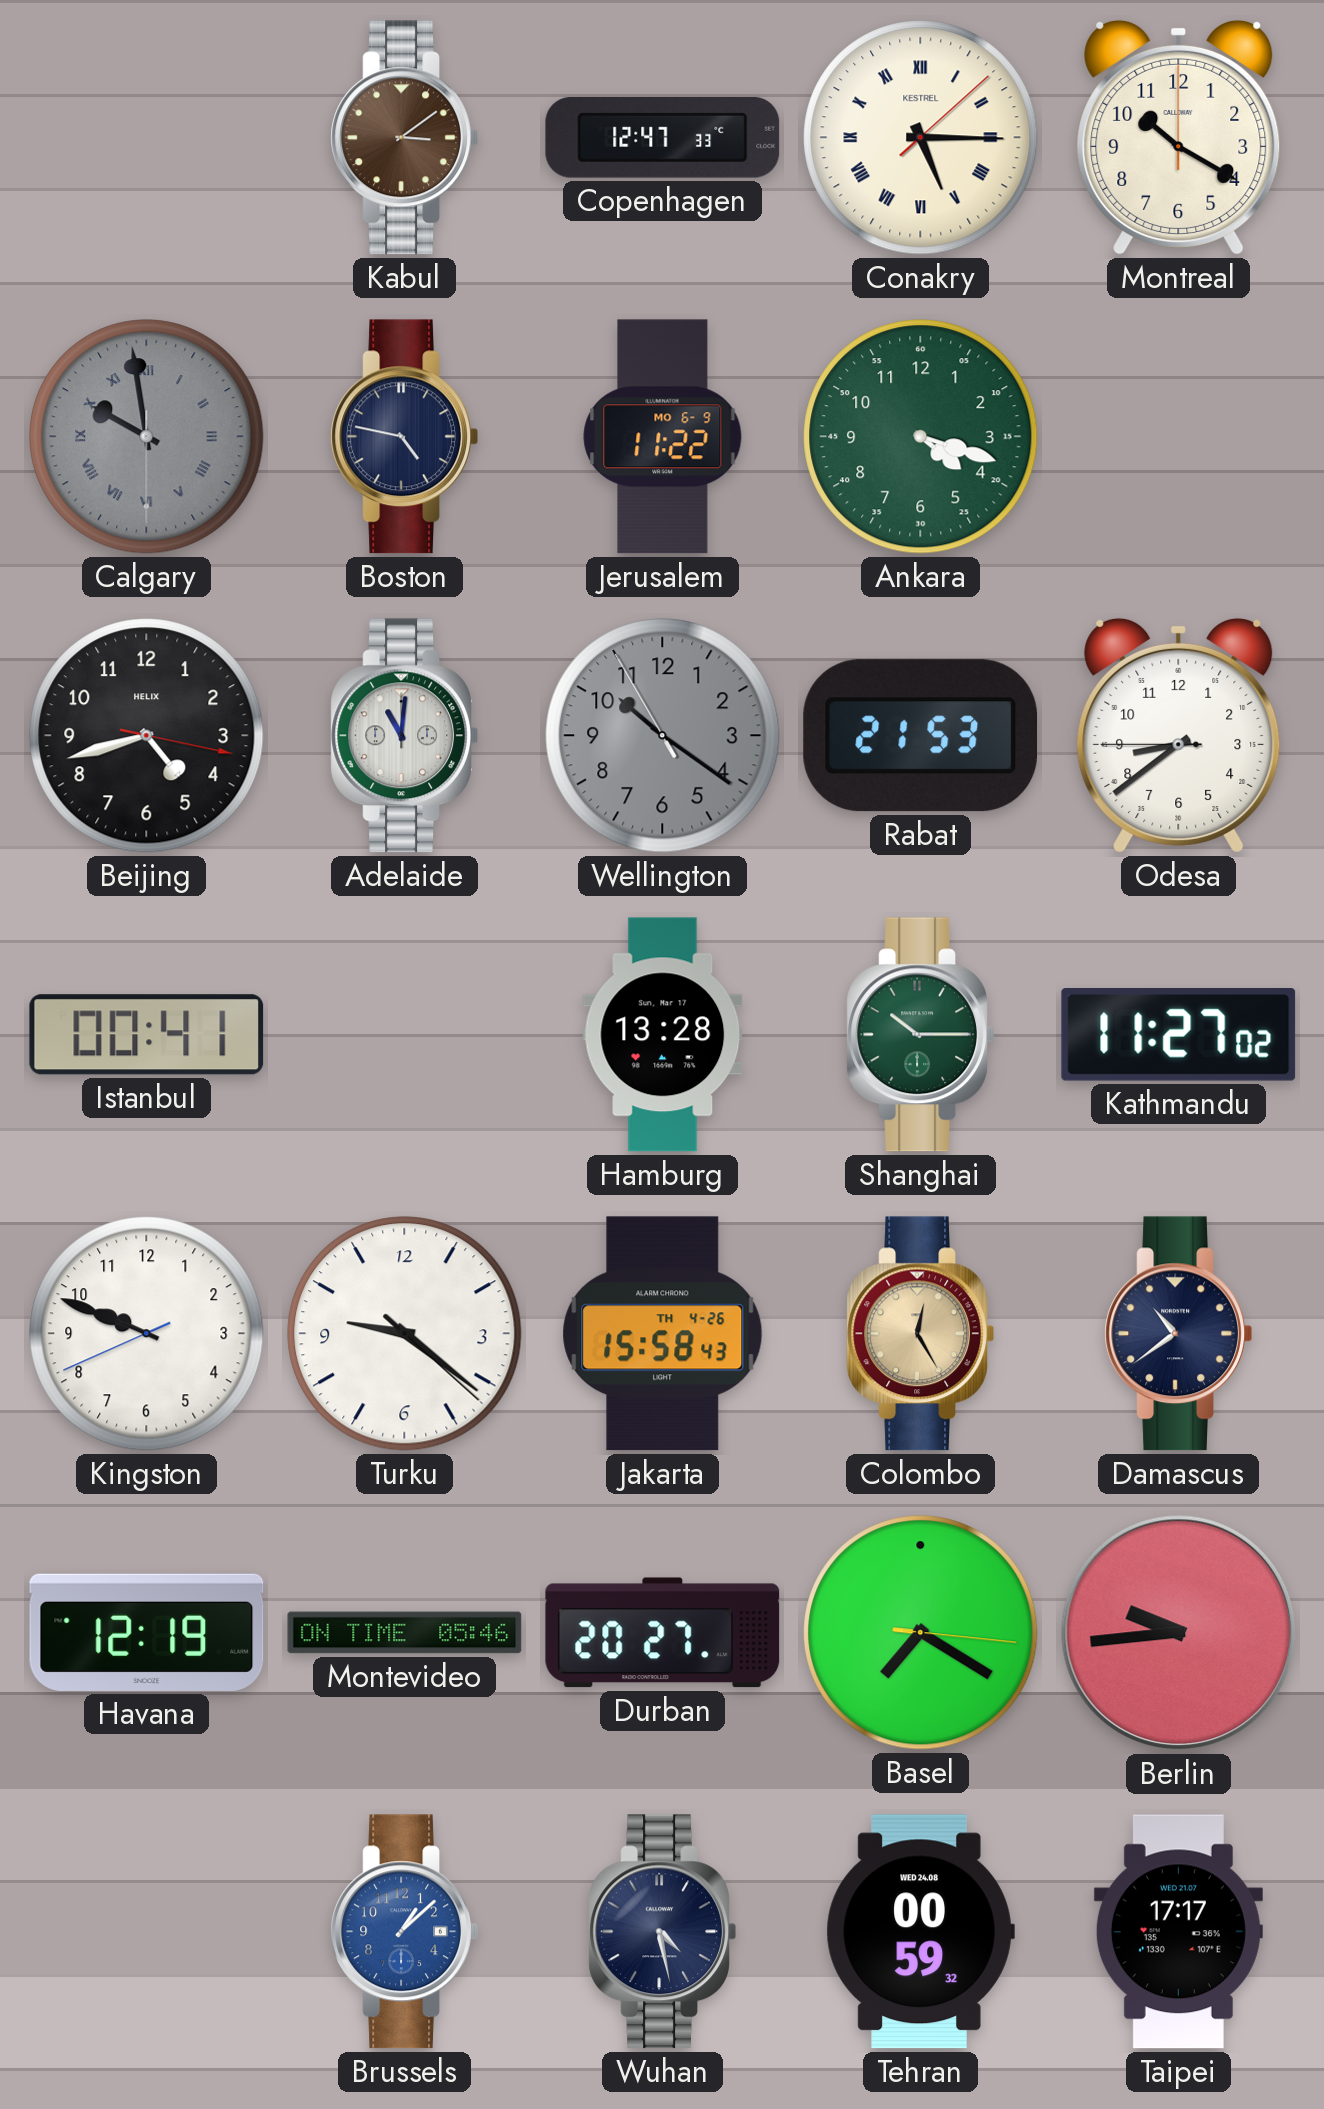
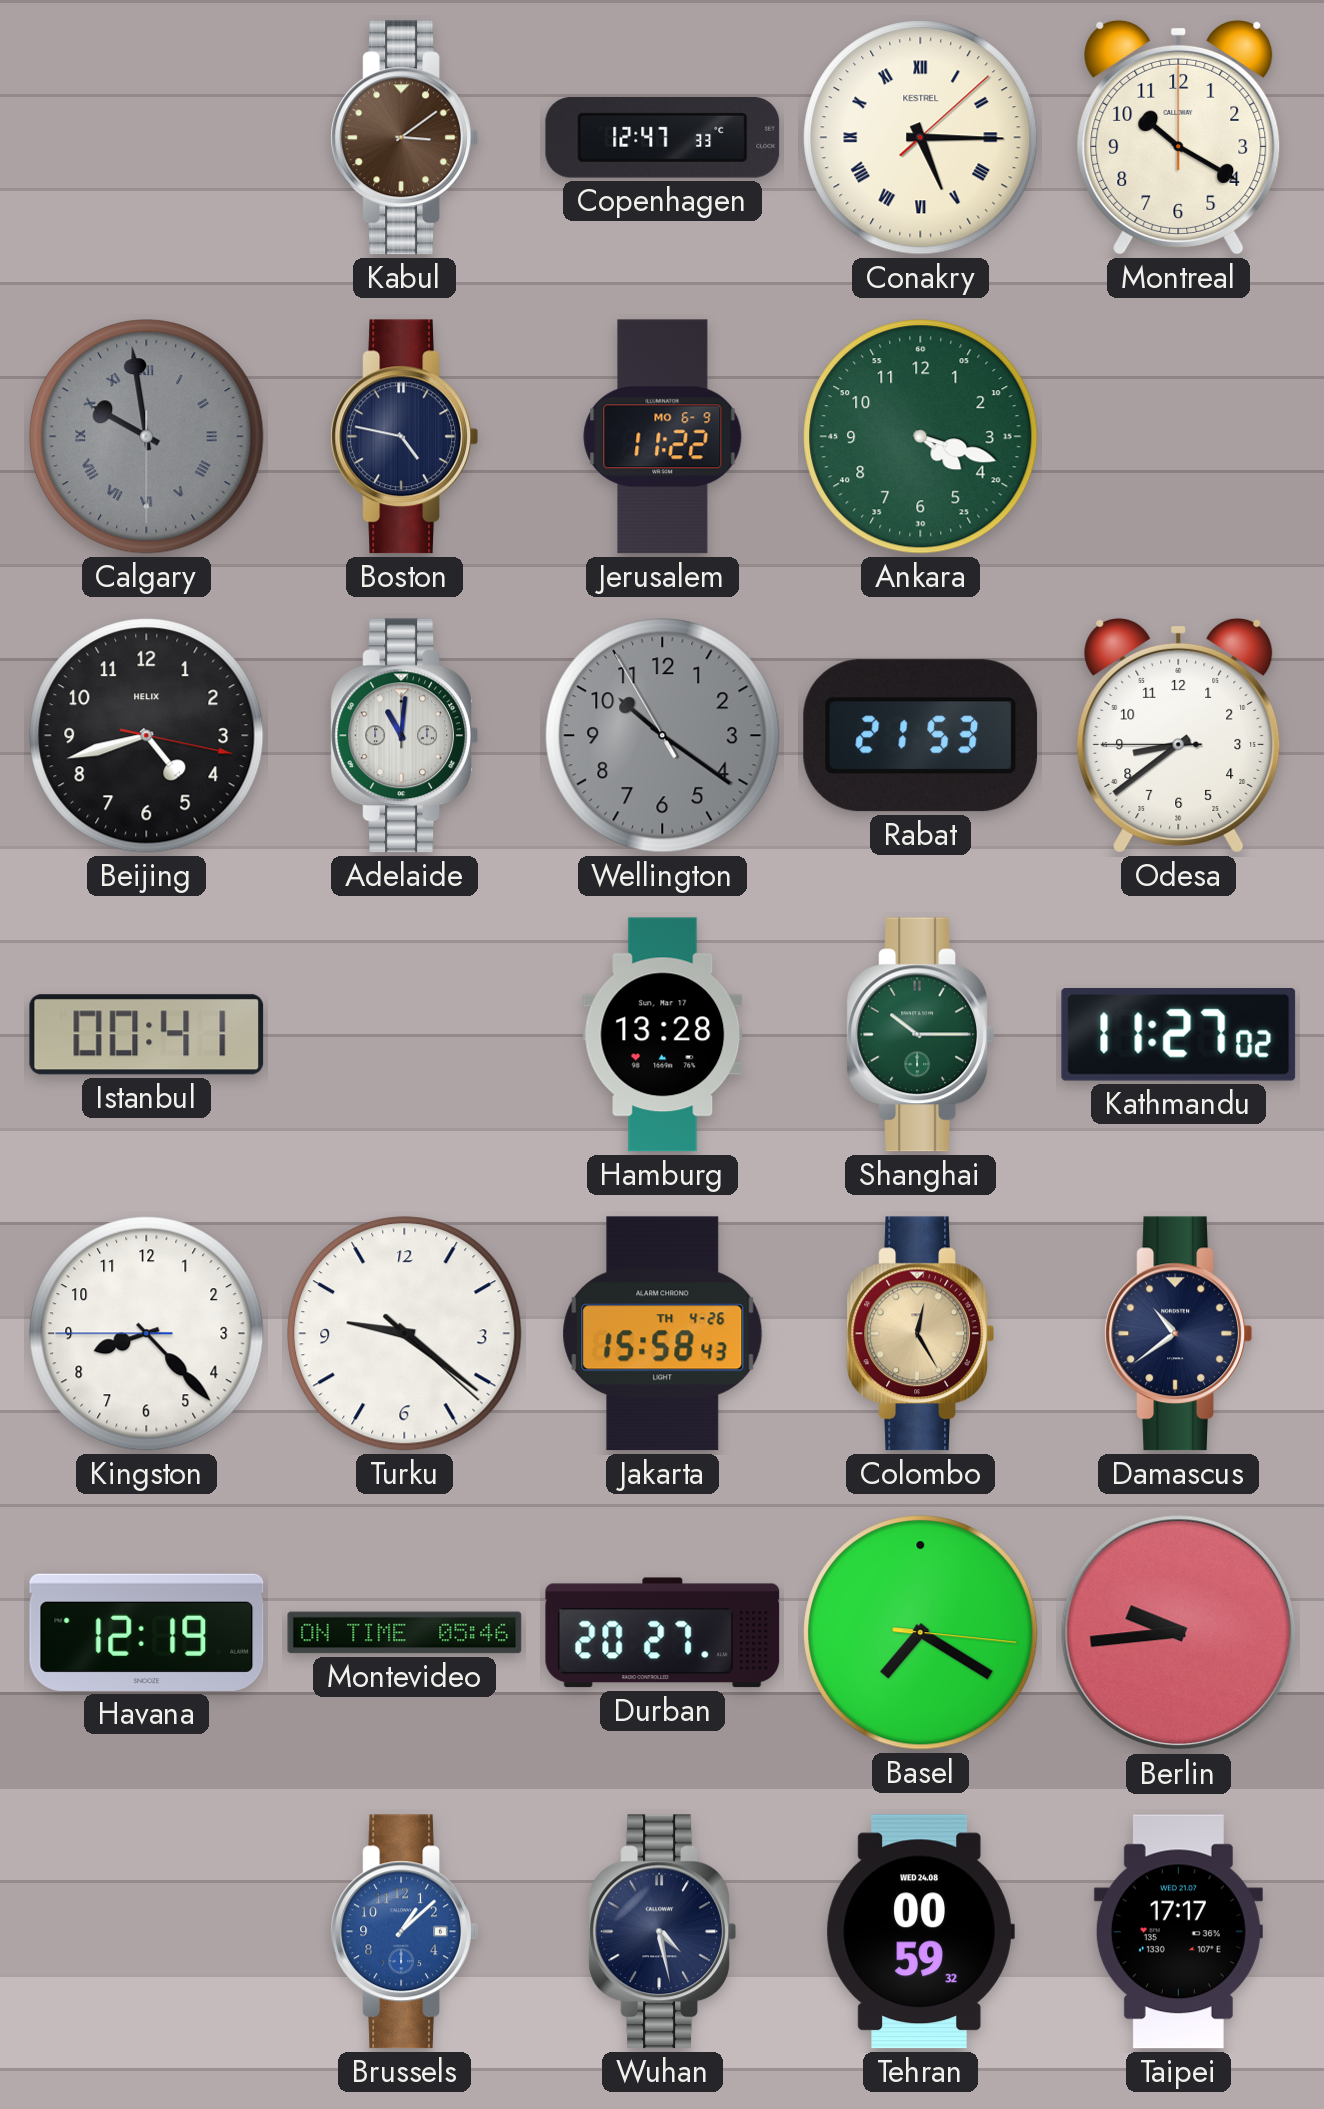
Kingston: 9:48 -> 8:22
